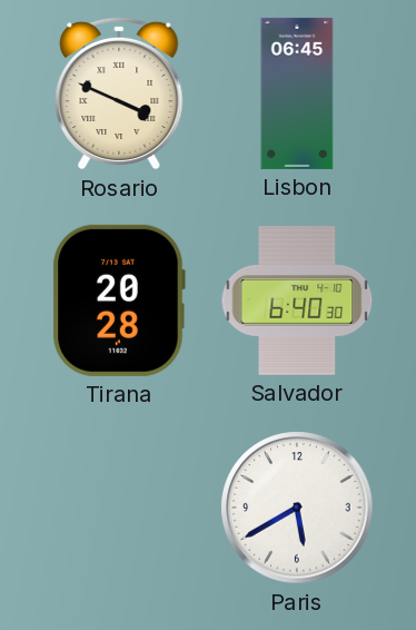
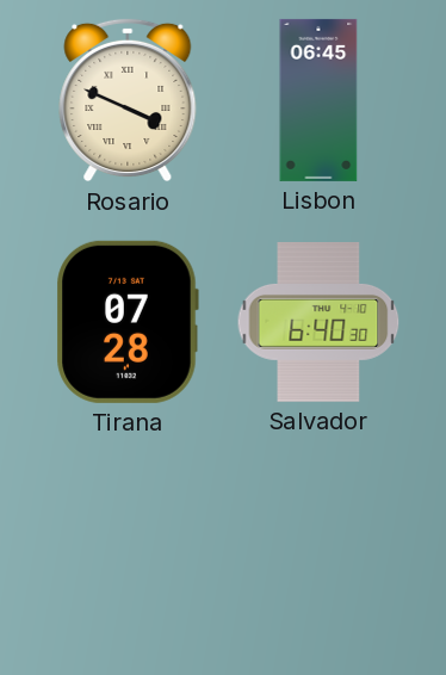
Tirana: 20:28 -> 07:28
Paris: 5:40 -> none
